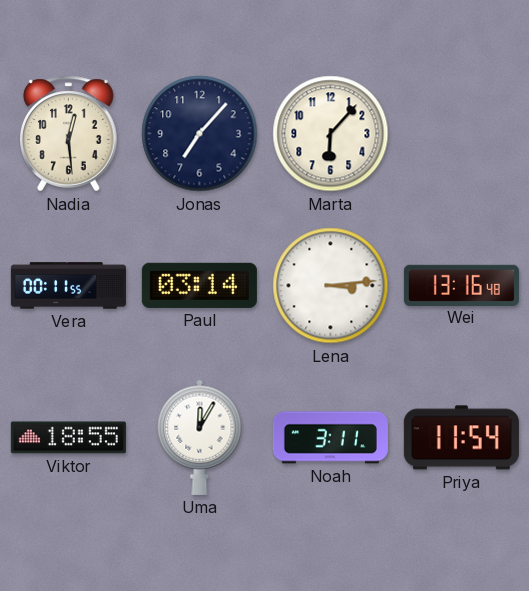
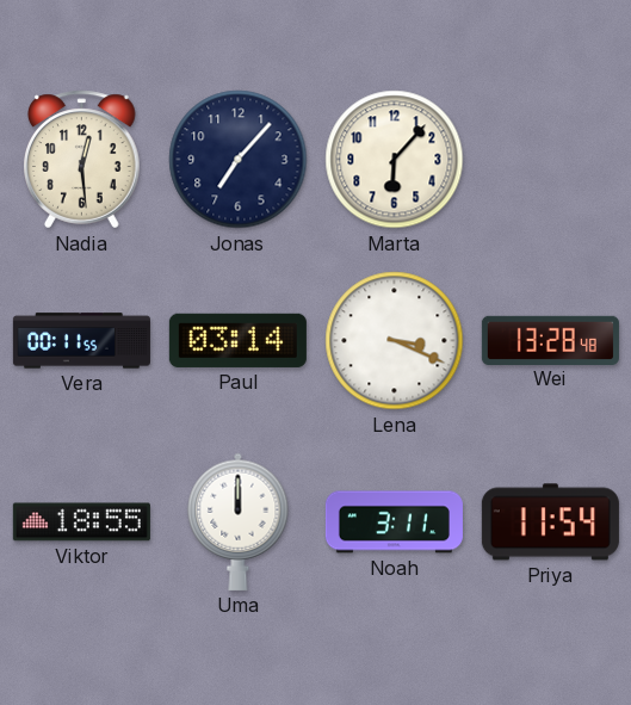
Lena: 3:14 -> 3:19
Wei: 13:16 -> 13:28
Uma: 12:05 -> 12:00
